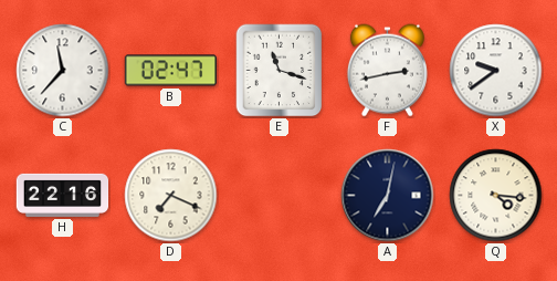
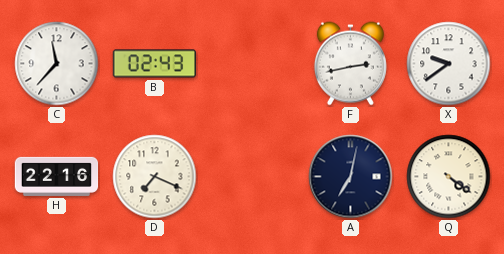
B: 02:47 -> 02:43
E: 11:18 -> none
Q: 4:16 -> 4:21
